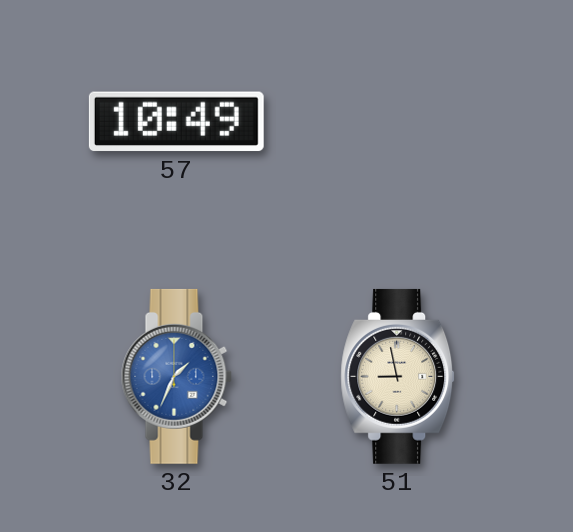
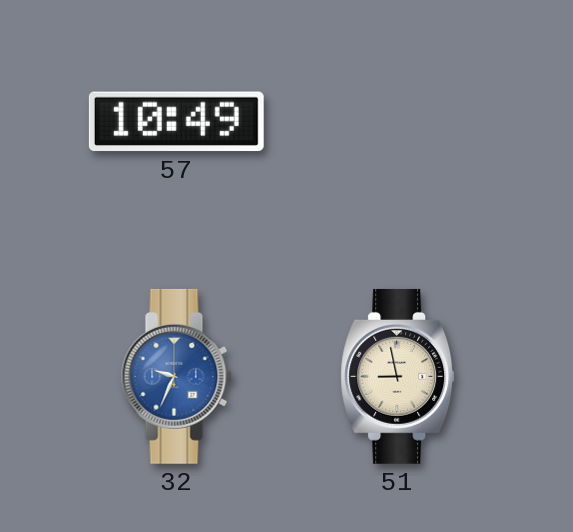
32: 1:34 -> 9:34
